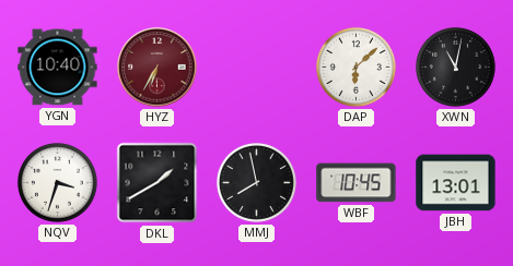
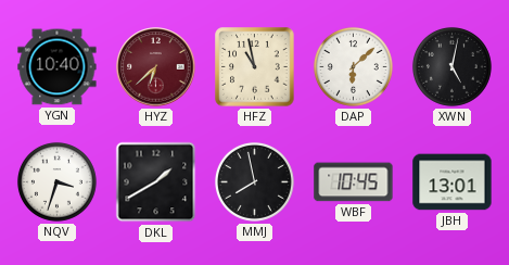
HYZ: 6:35 -> 6:38
HFZ: none -> 10:58
XWN: 11:02 -> 5:02
